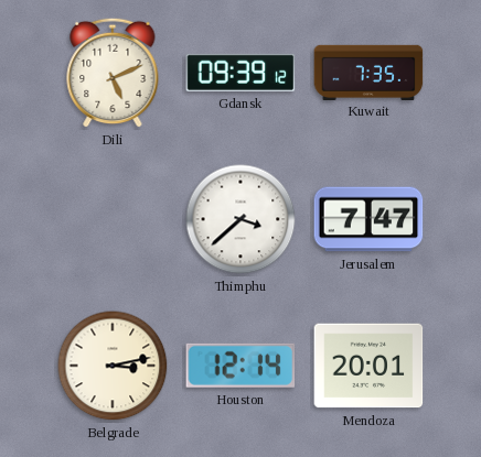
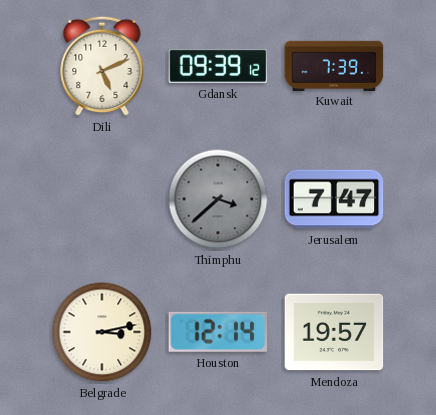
Kuwait: 7:35 -> 7:39
Thimphu dial: white -> grey
Mendoza: 20:01 -> 19:57
